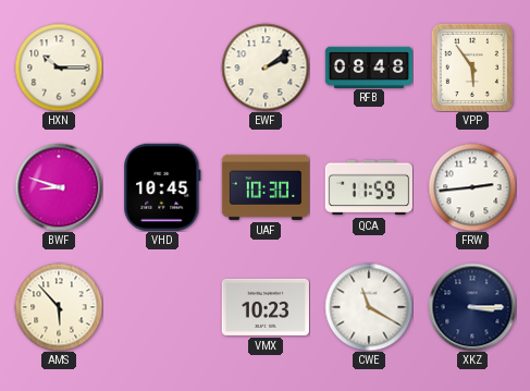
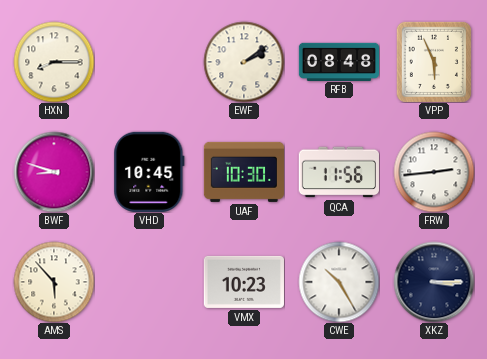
HXN: 10:15 -> 8:15
VPP: 5:54 -> 5:56
QCA: 11:59 -> 11:56
CWE: 11:20 -> 10:25
